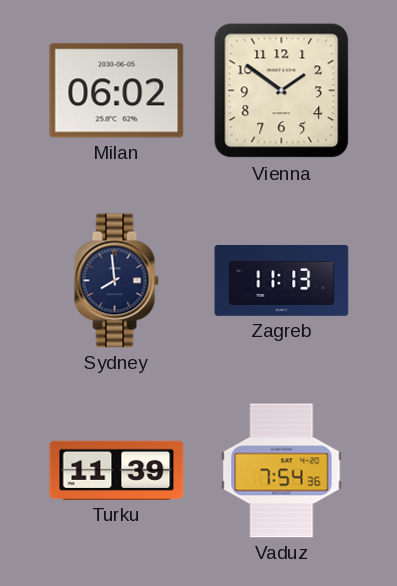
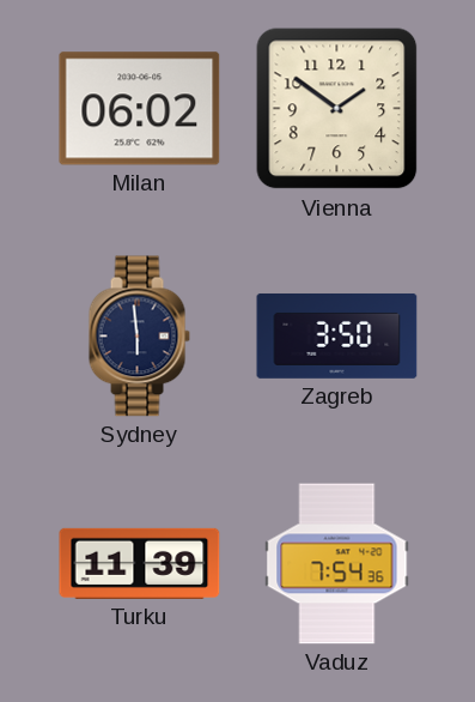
Sydney: 7:59 -> 5:59
Zagreb: 11:13 -> 3:50
